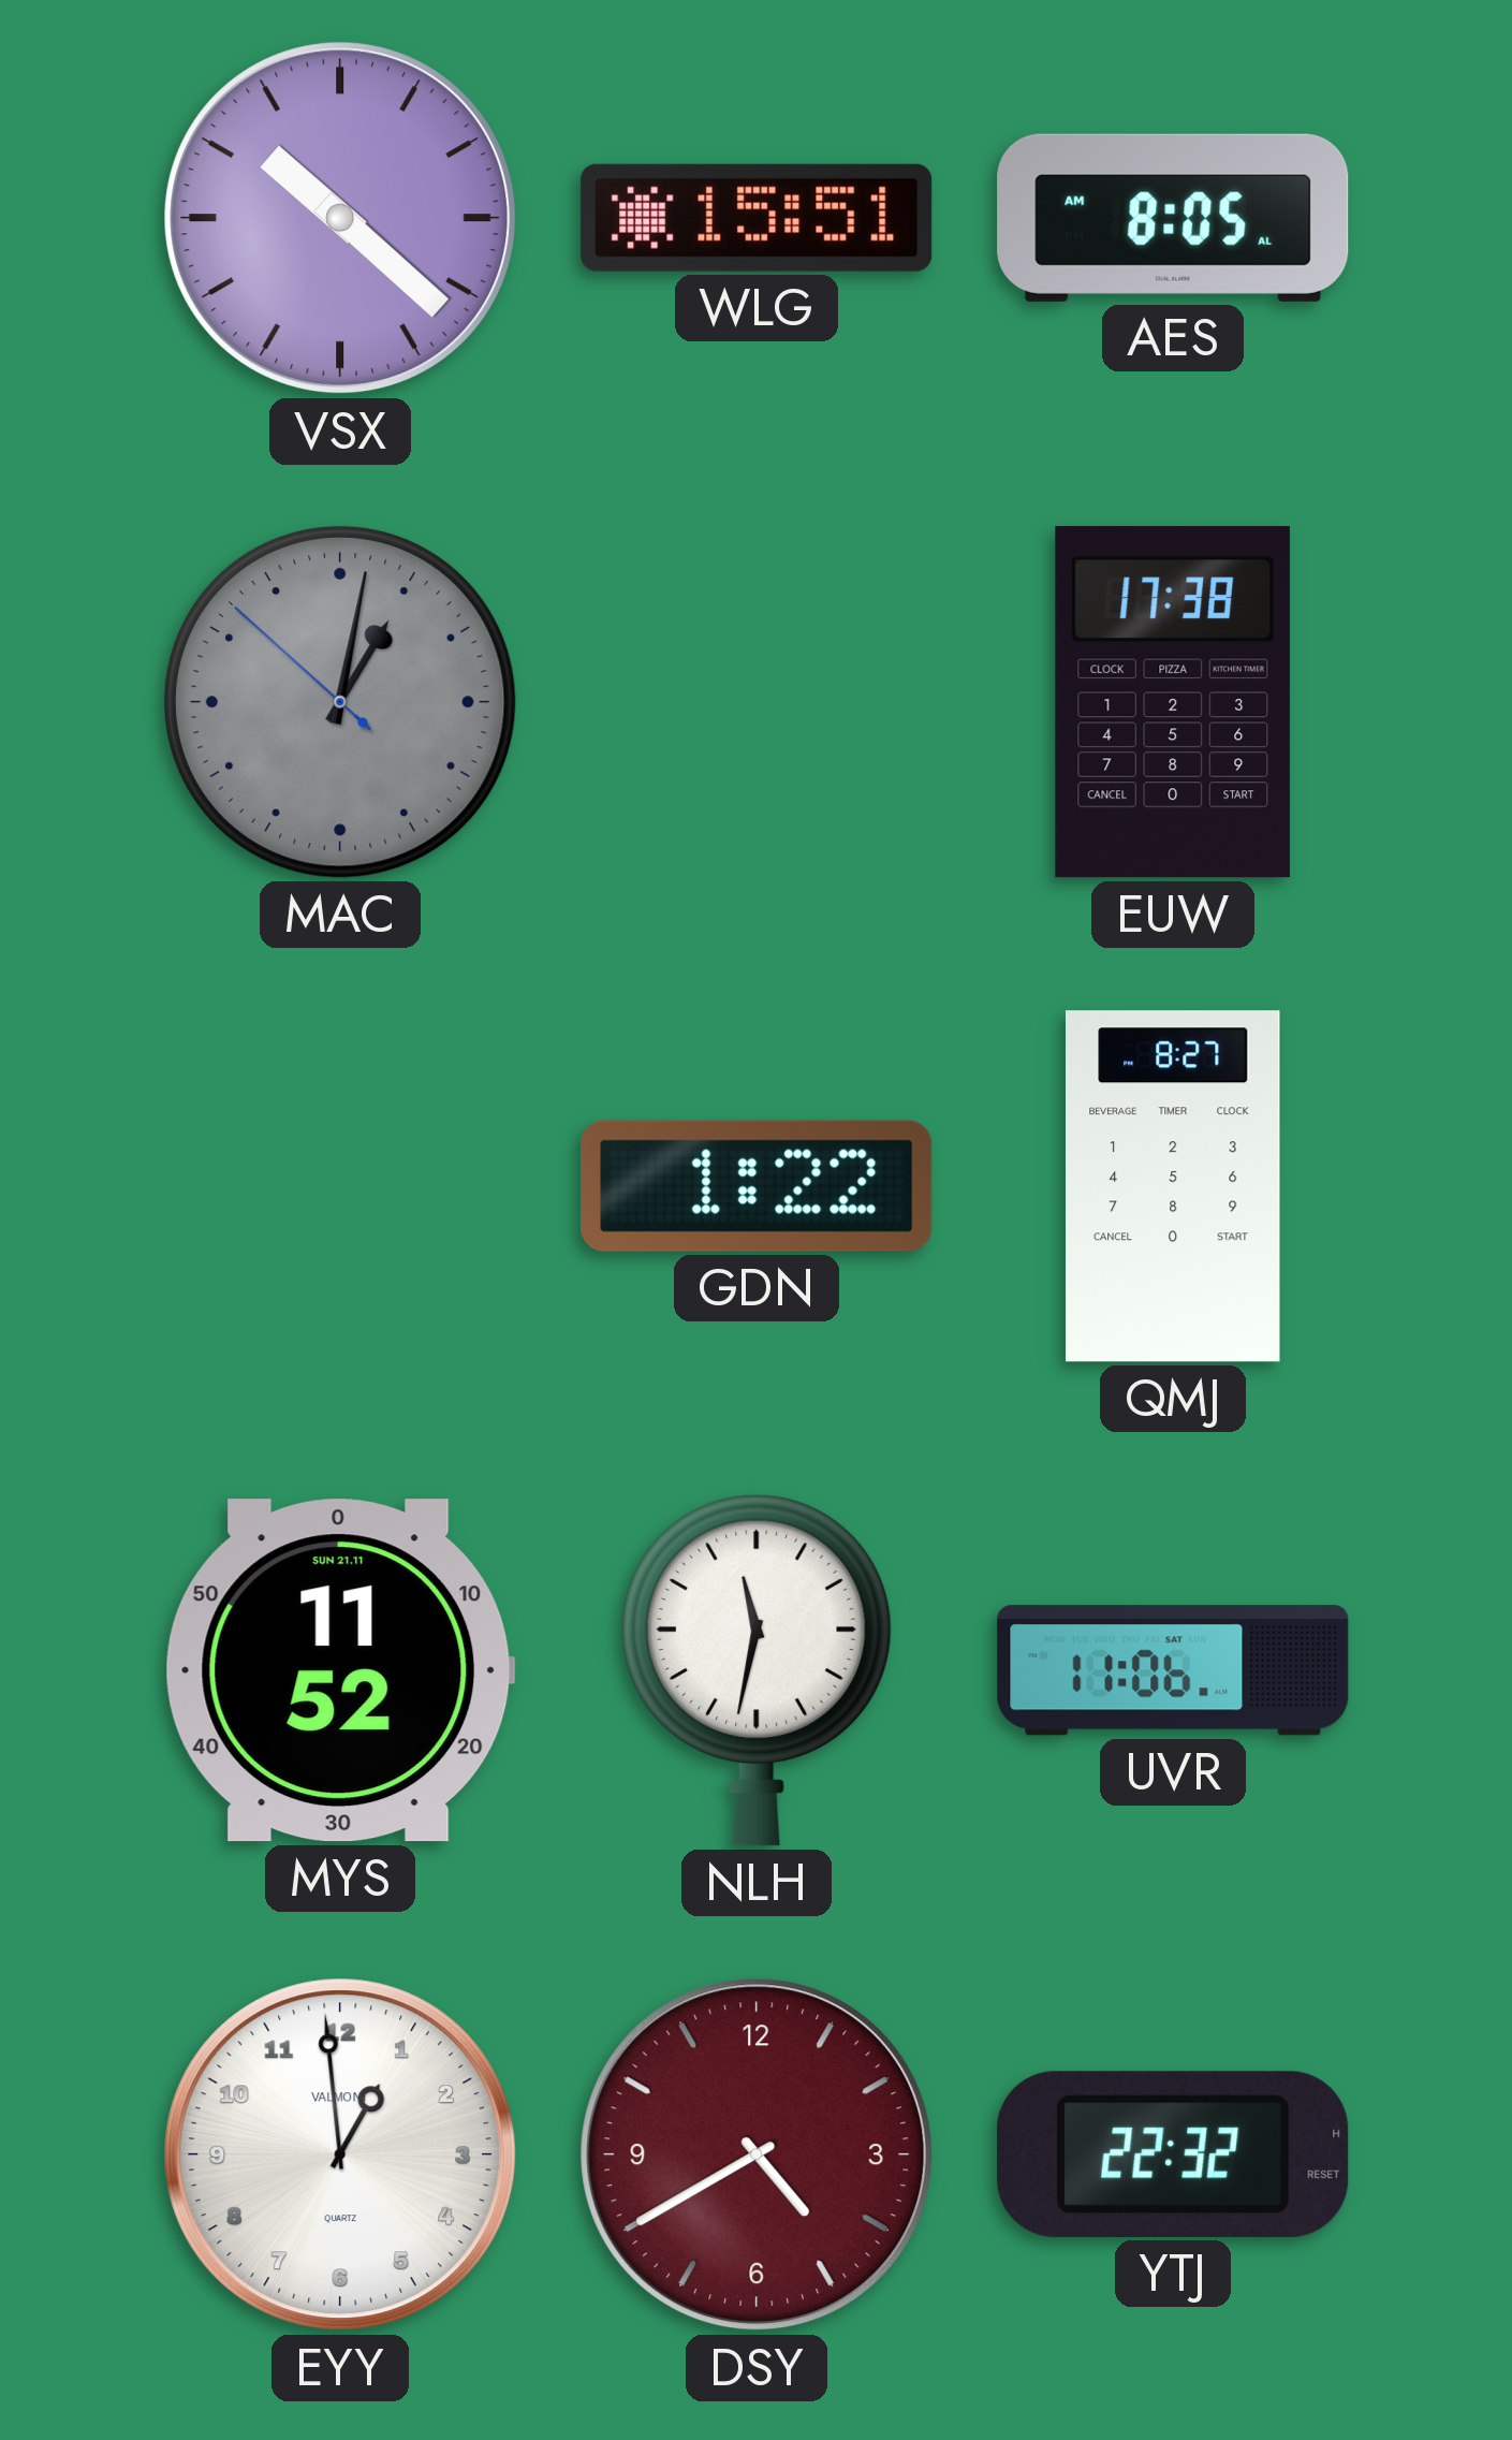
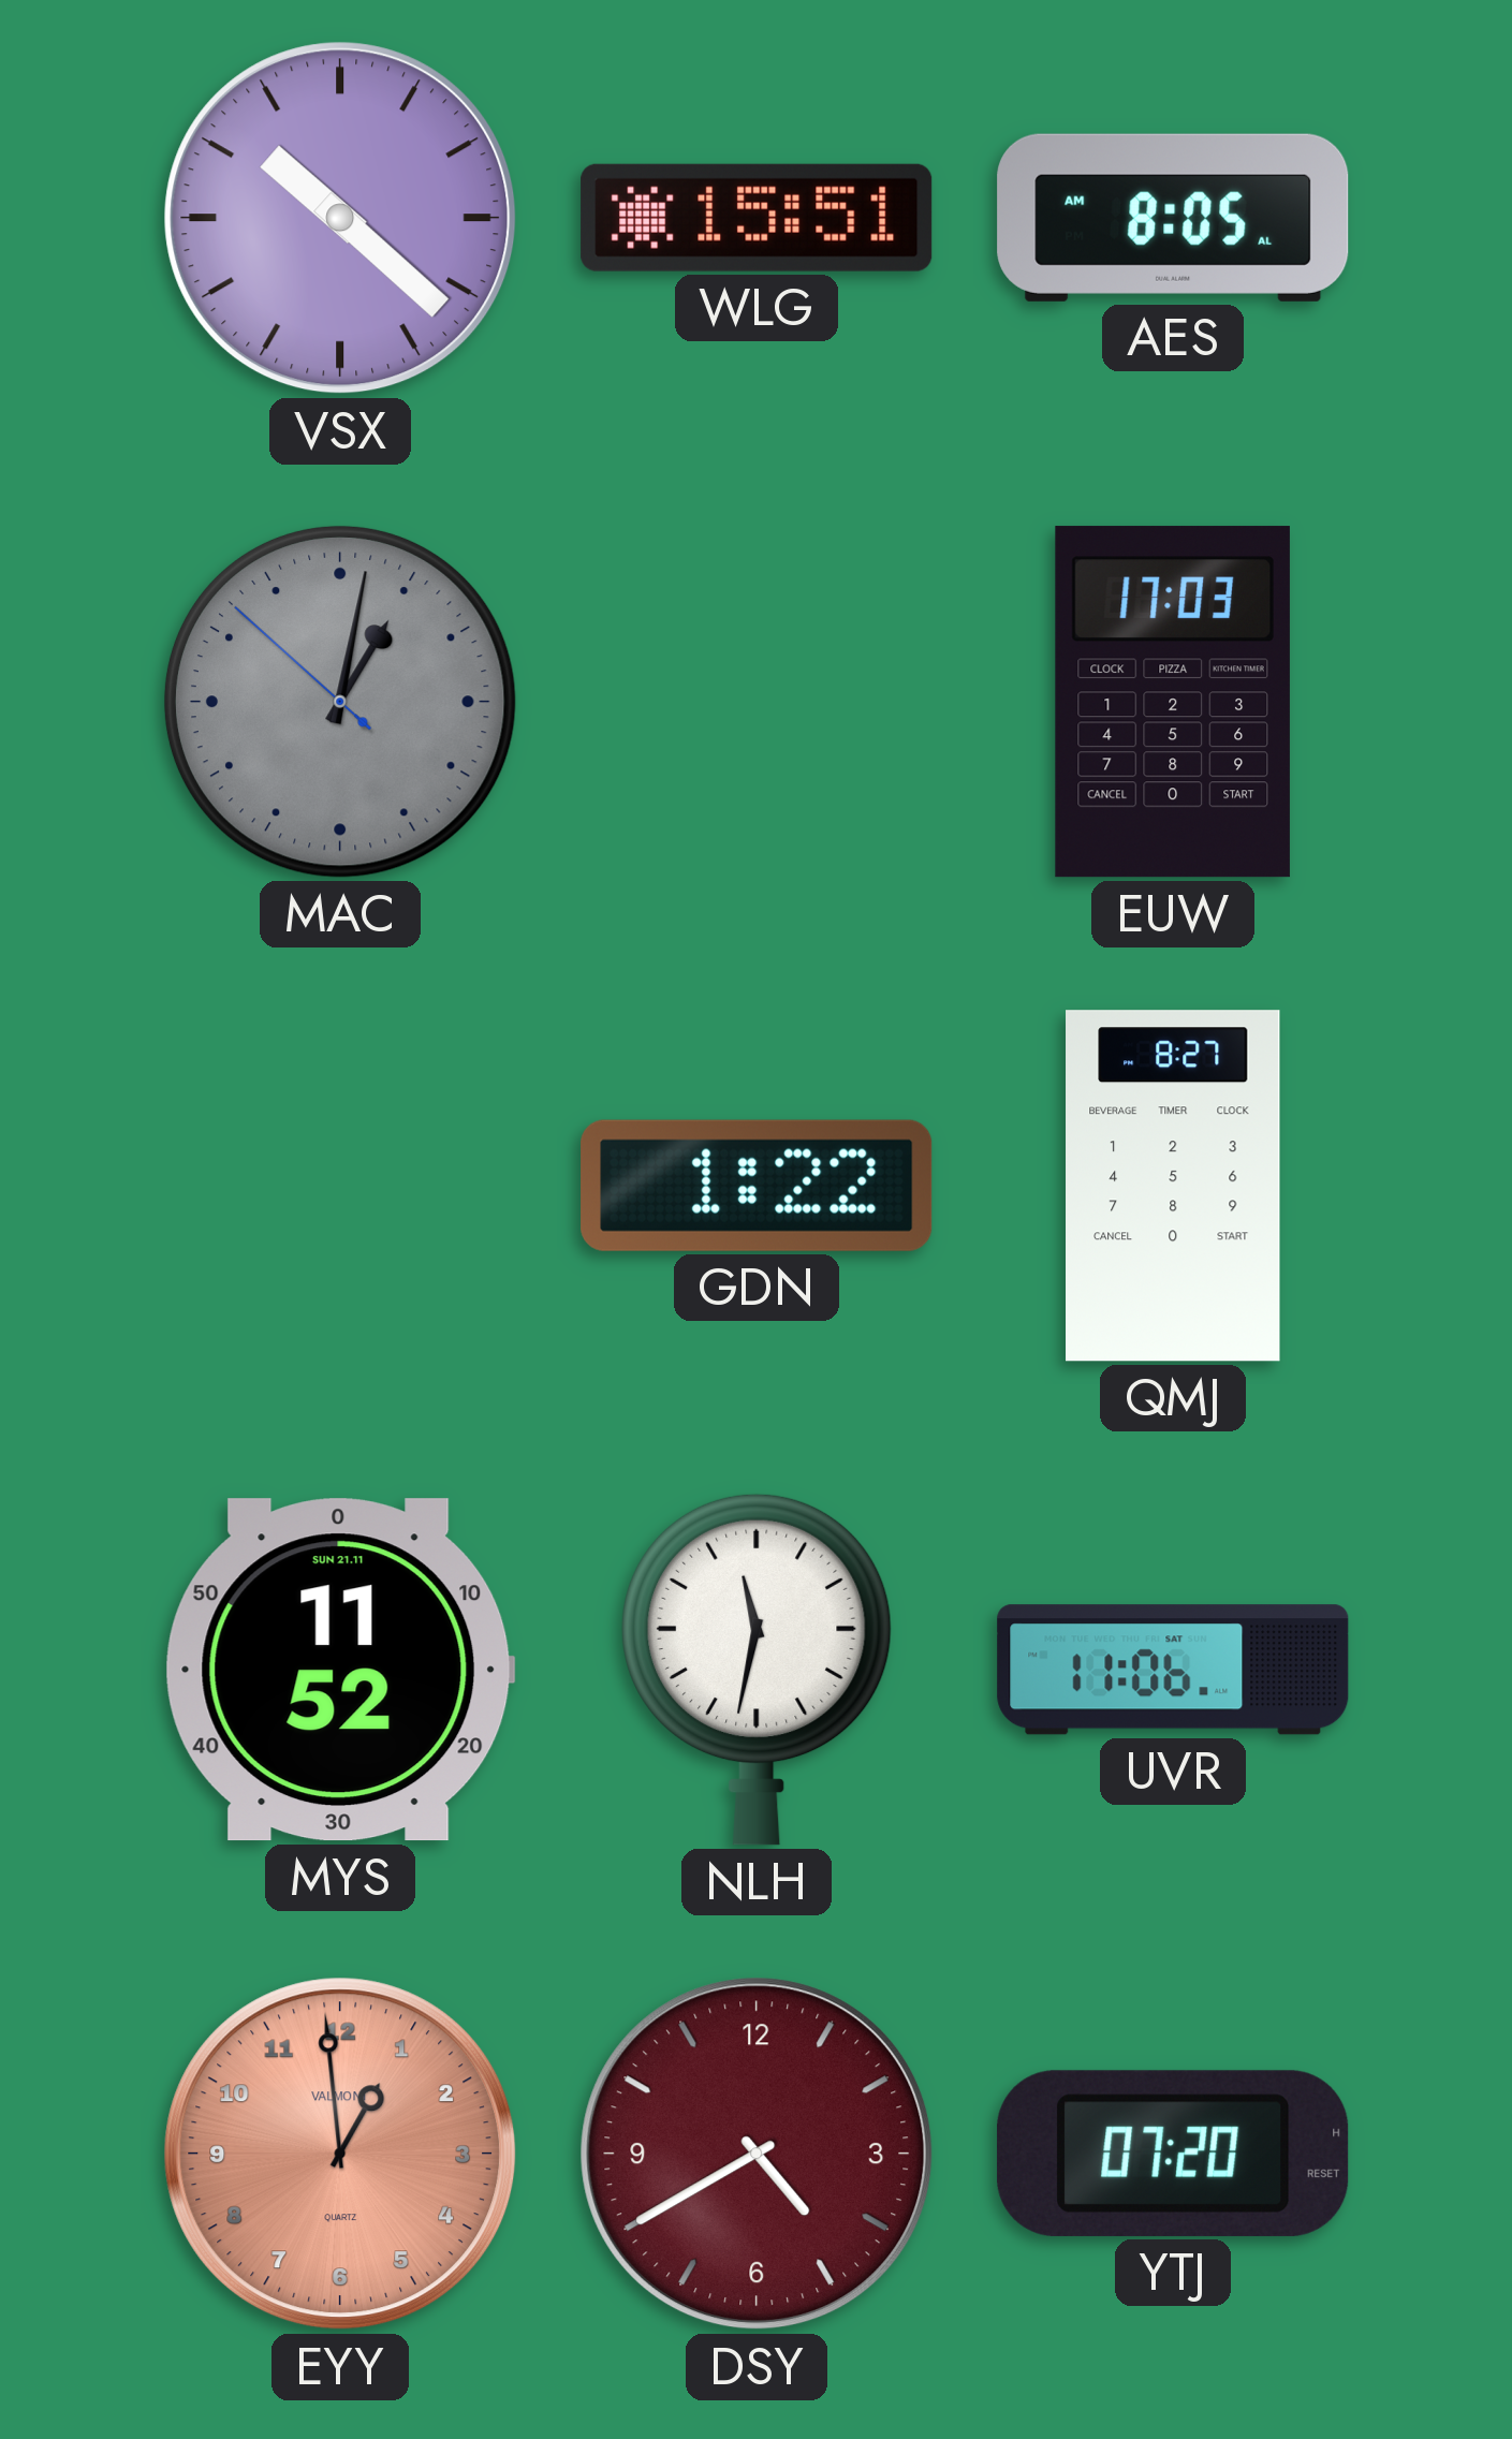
EUW: 17:38 -> 17:03
EYY dial: white -> salmon
YTJ: 22:32 -> 07:20
